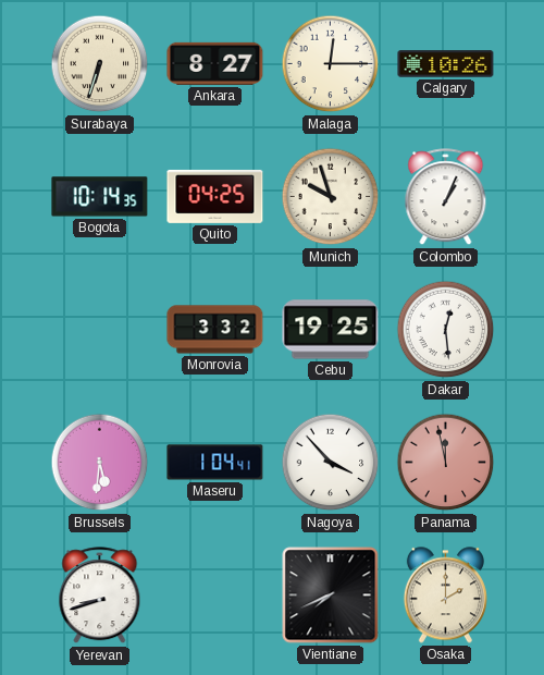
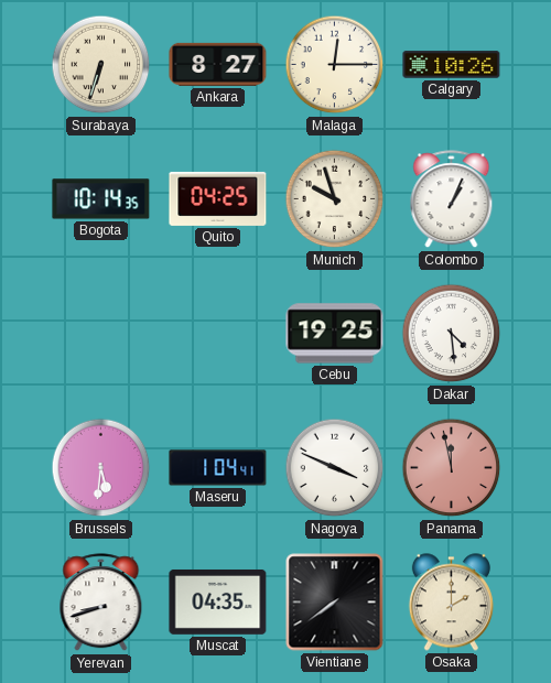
Monrovia: 3:32 -> none
Dakar: 12:29 -> 4:29
Nagoya: 3:53 -> 3:49
Muscat: none -> 04:35
Vientiane: 7:41 -> 7:39
